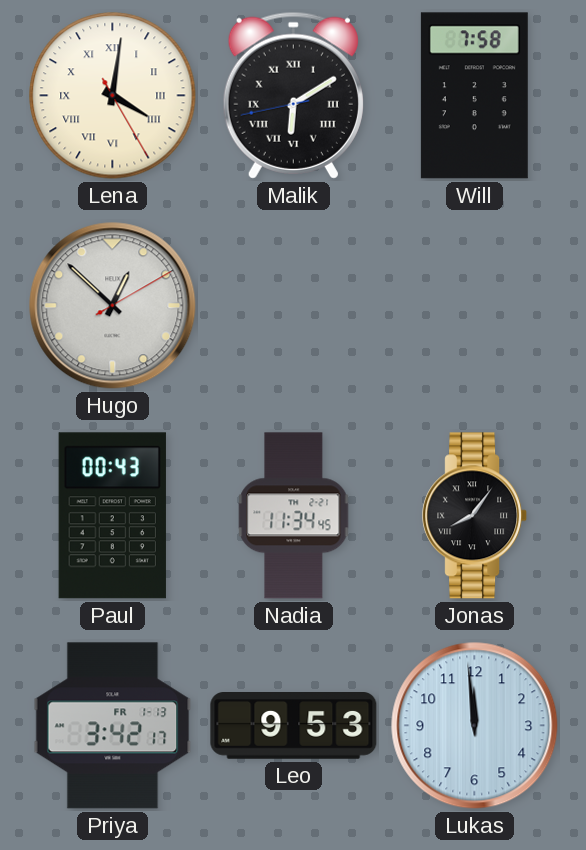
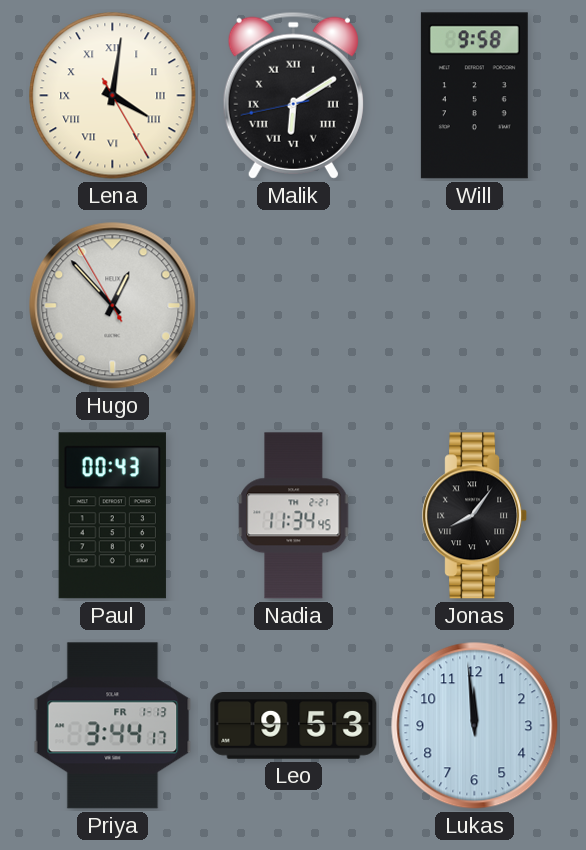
Will: 7:58 -> 9:58
Hugo: 12:52:10 -> 12:52:55
Priya: 3:42 -> 3:44
